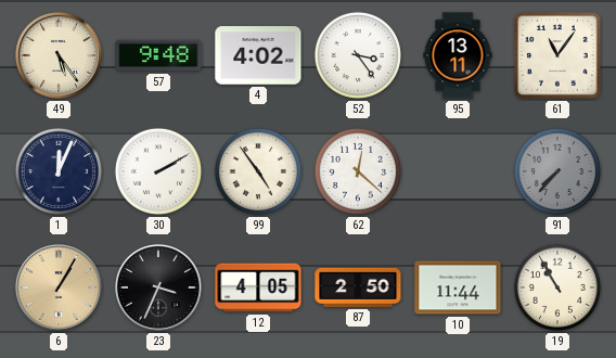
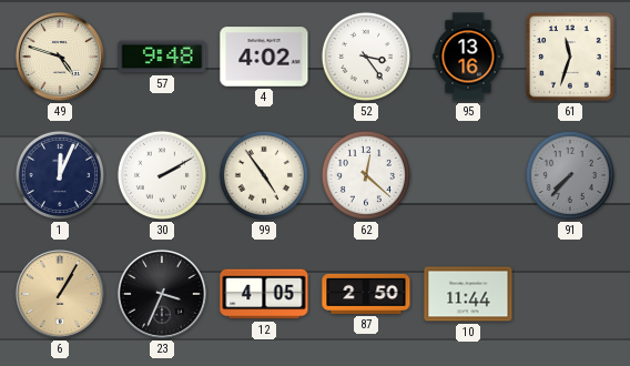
49: 5:24 -> 4:48
95: 13:11 -> 13:16
61: 11:06 -> 11:33
19: 10:55 -> none
